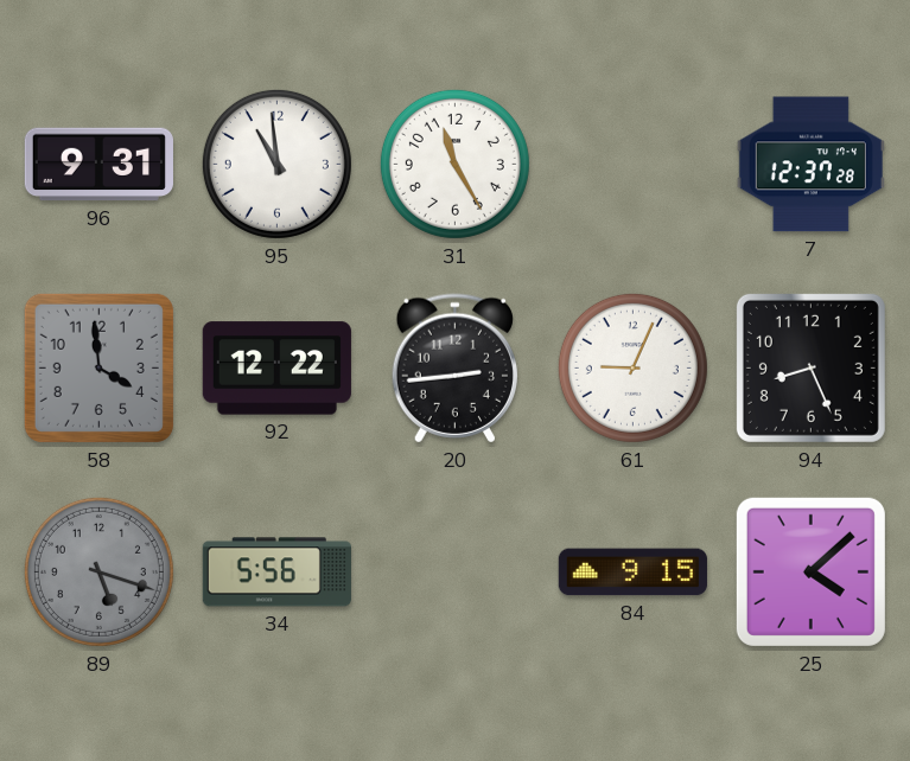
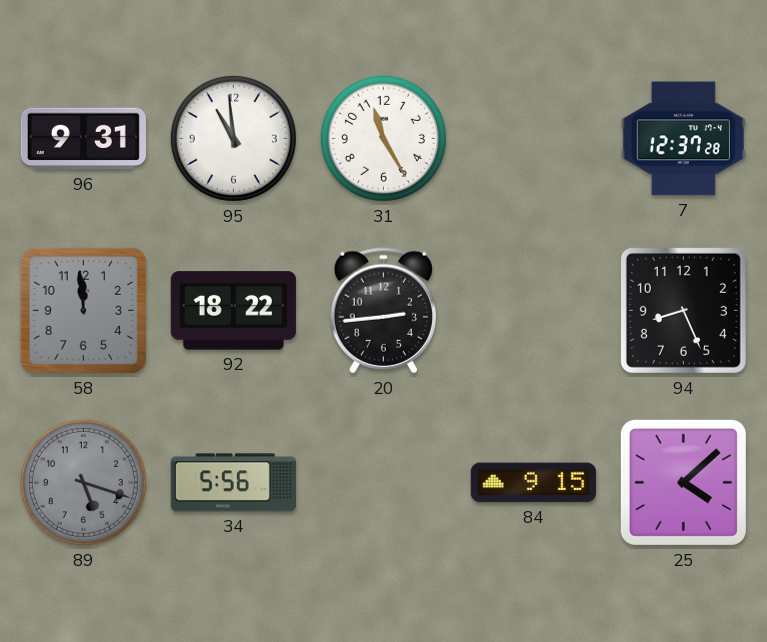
58: 3:59 -> 11:59
92: 12:22 -> 18:22
61: 9:04 -> none
